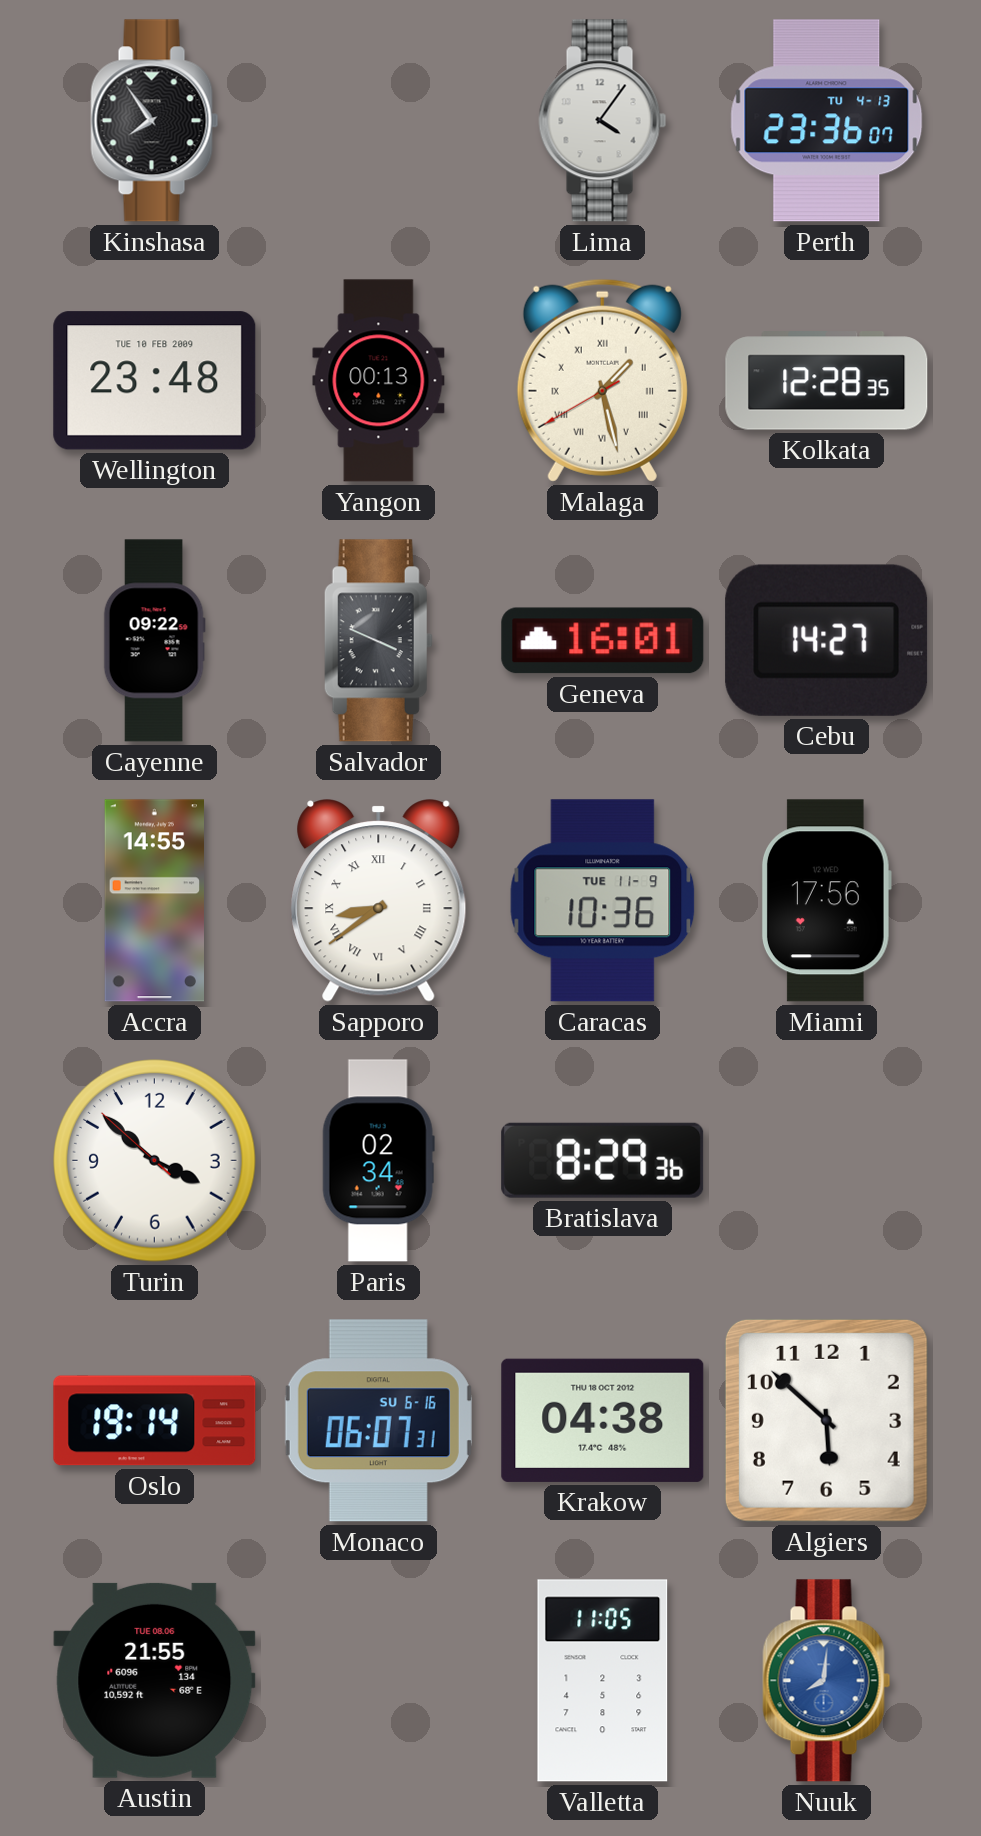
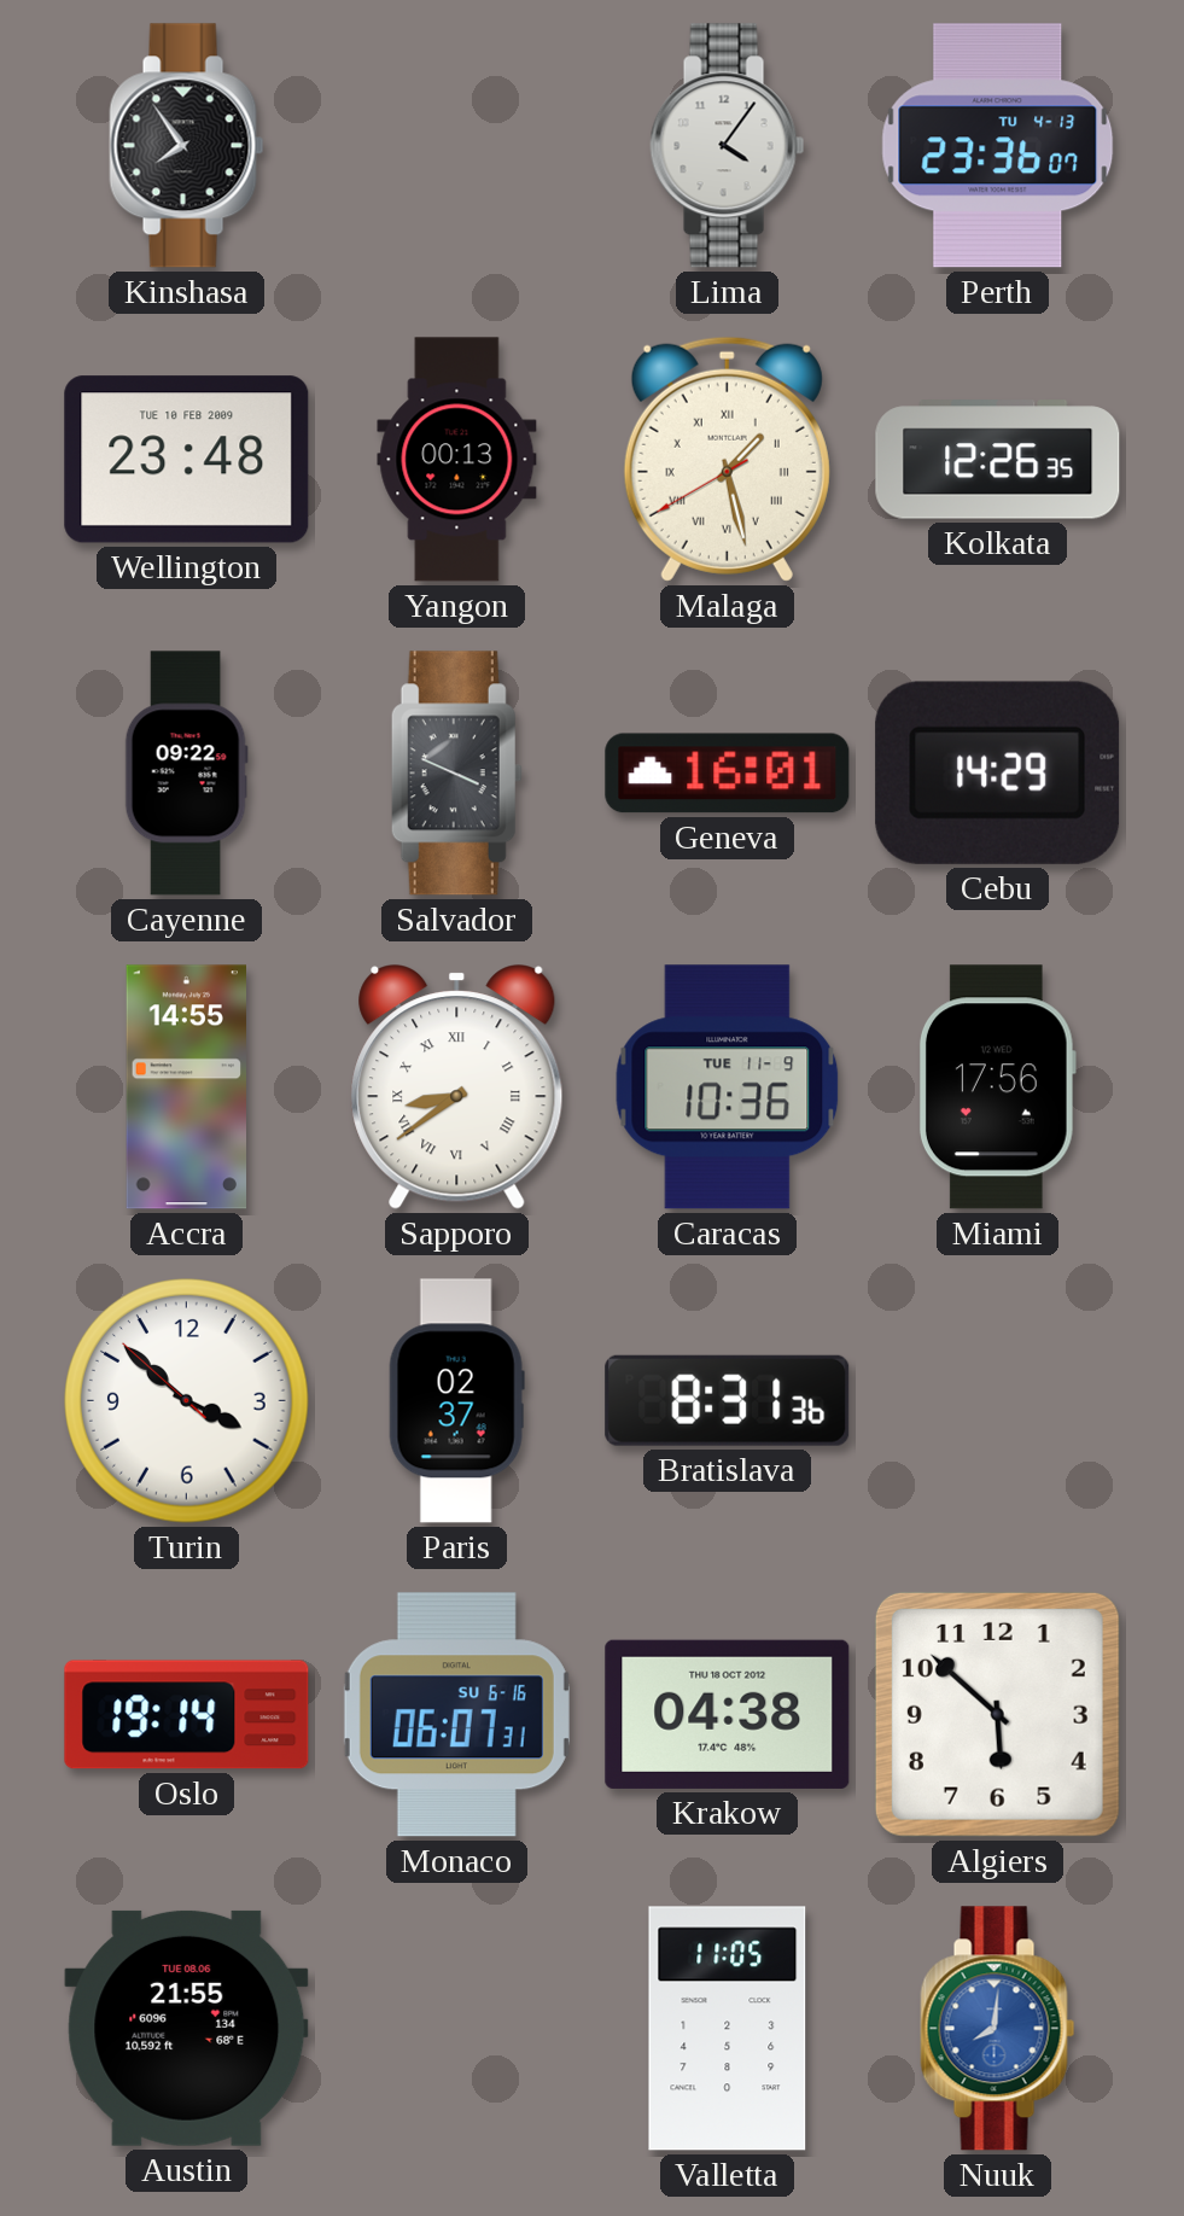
Kolkata: 12:28 -> 12:26
Cebu: 14:27 -> 14:29
Paris: 02:34 -> 02:37
Bratislava: 8:29 -> 8:31
